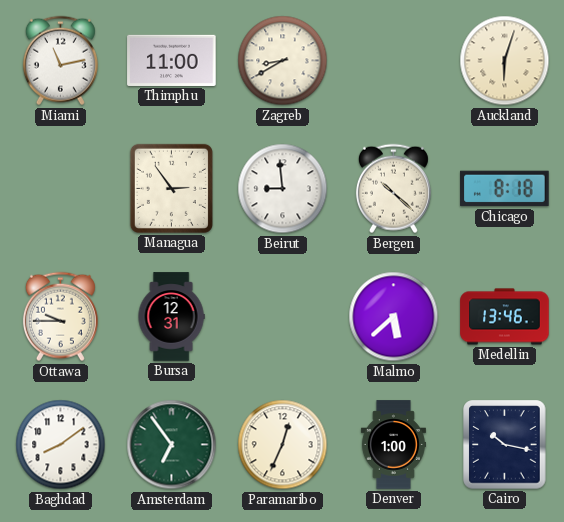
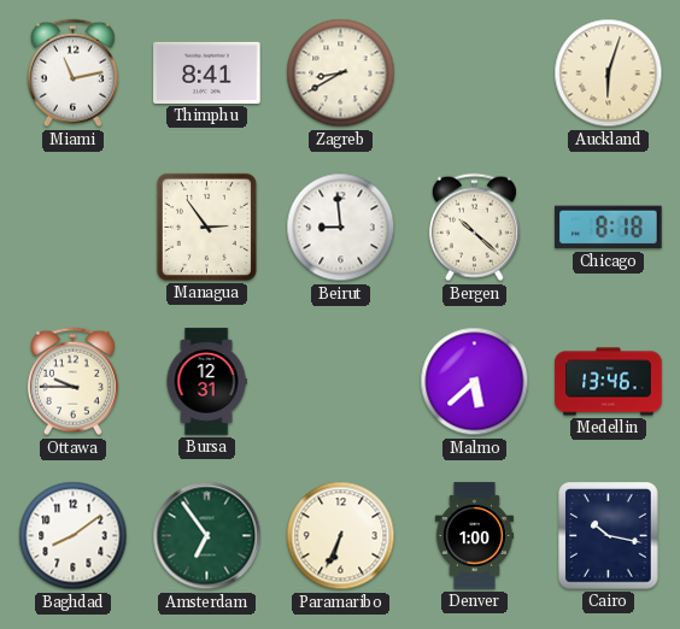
Thimphu: 11:00 -> 8:41
Paramaribo: 12:34 -> 6:34
